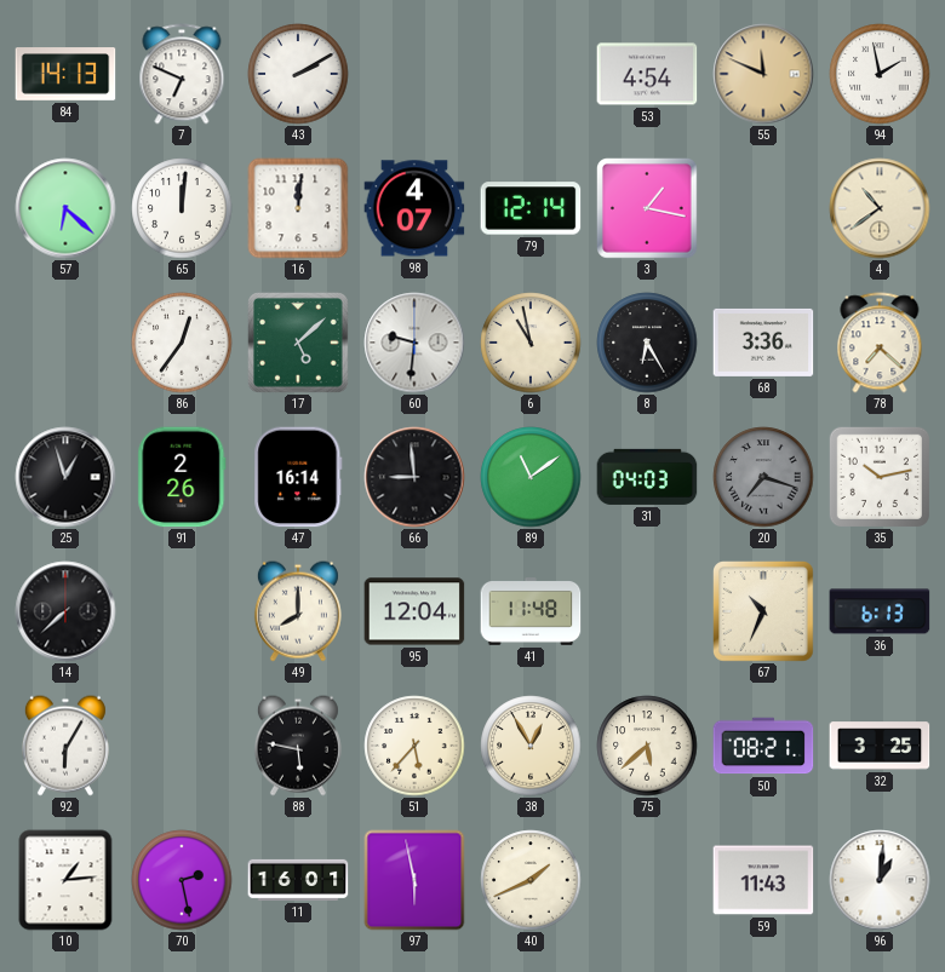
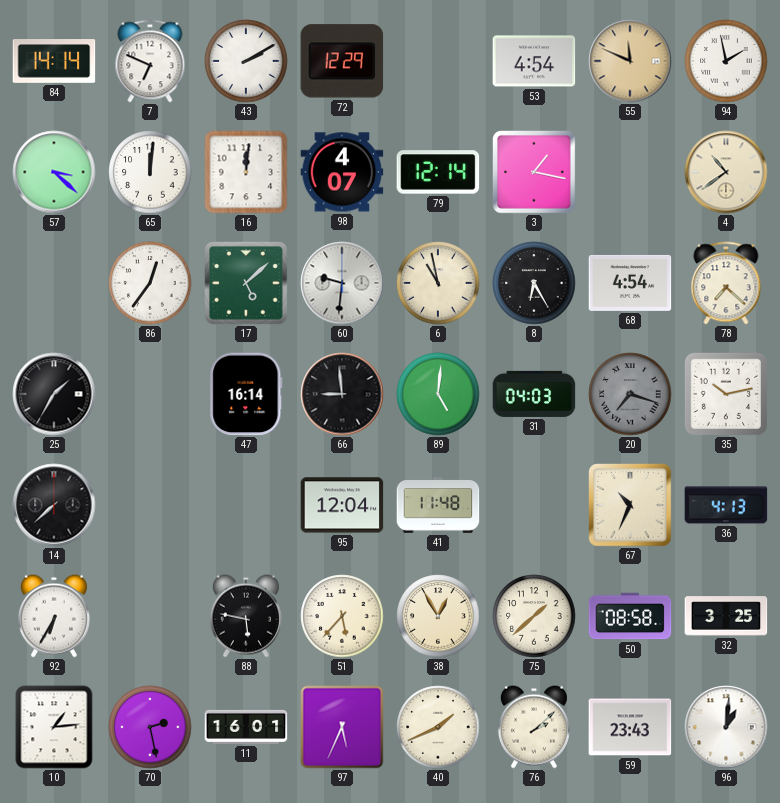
84: 14:13 -> 14:14
72: none -> 12:29
57: 6:22 -> 3:22
68: 3:36 -> 4:54
25: 12:57 -> 1:35
91: 2:26 -> none
89: 11:09 -> 5:01
49: 8:00 -> none
36: 6:13 -> 4:13
92: 6:05 -> 6:35
75: 5:38 -> 1:38
50: 08:21 -> 08:58
97: 5:58 -> 5:34
76: none -> 2:08
59: 11:43 -> 23:43
